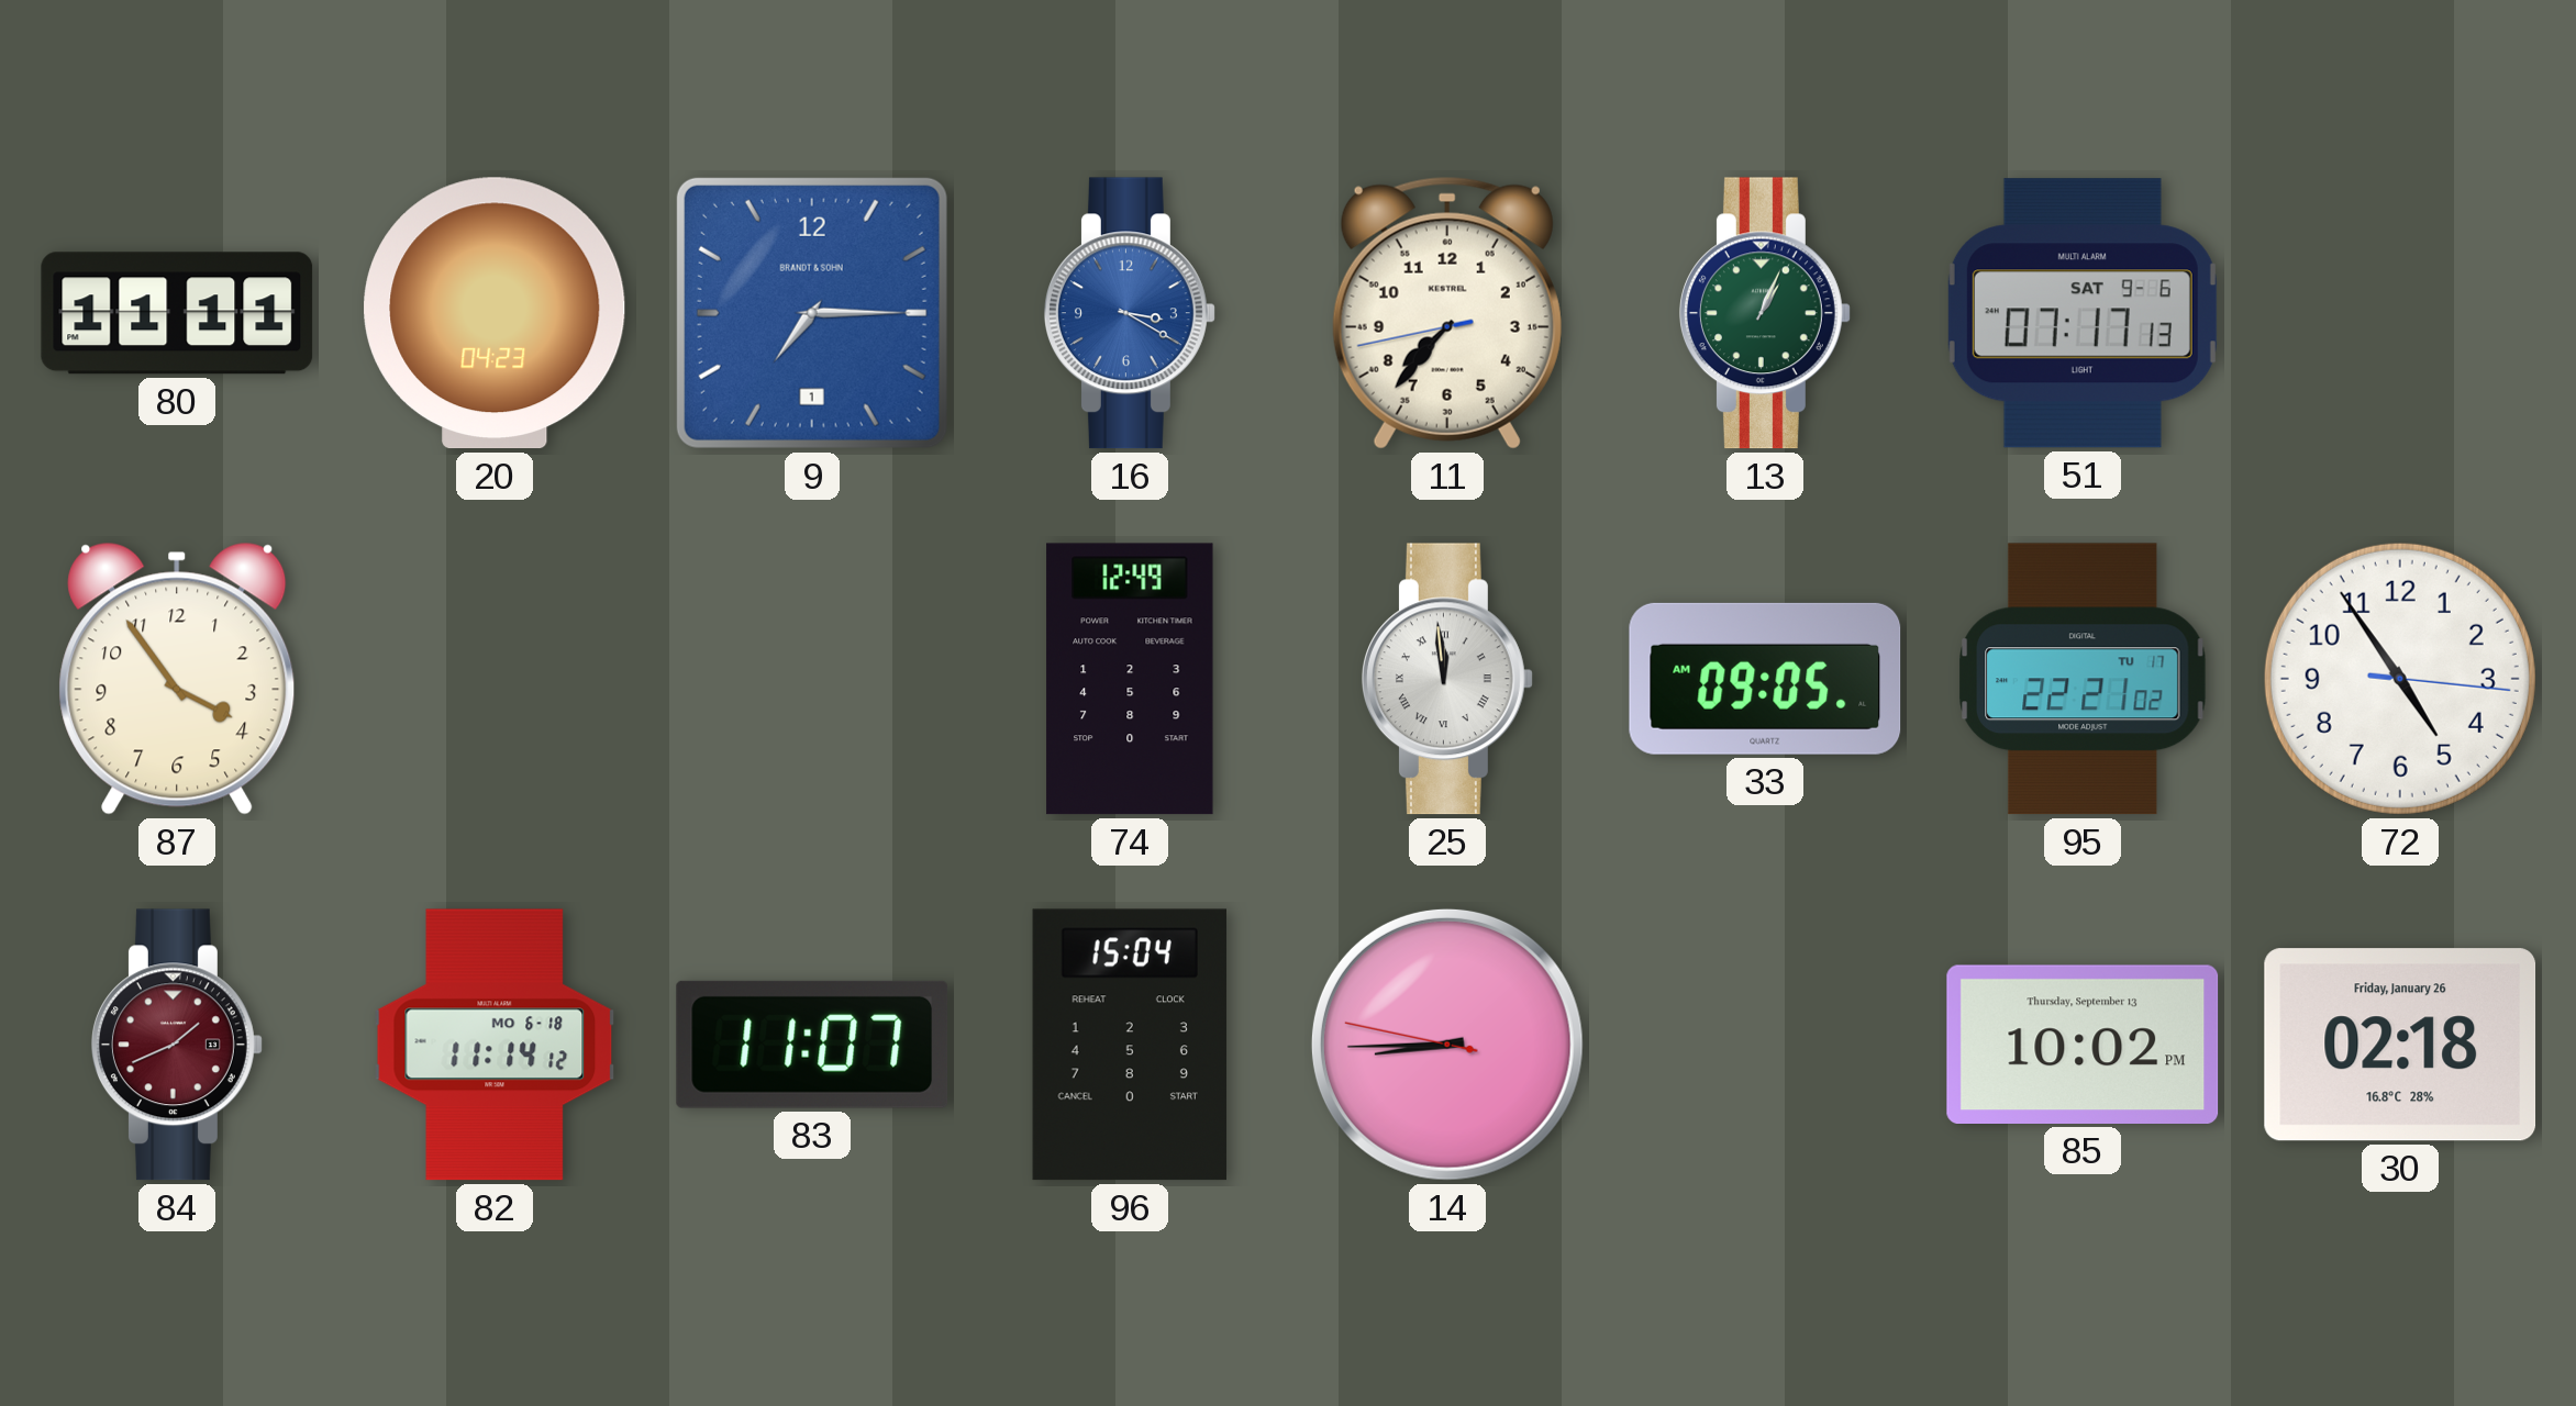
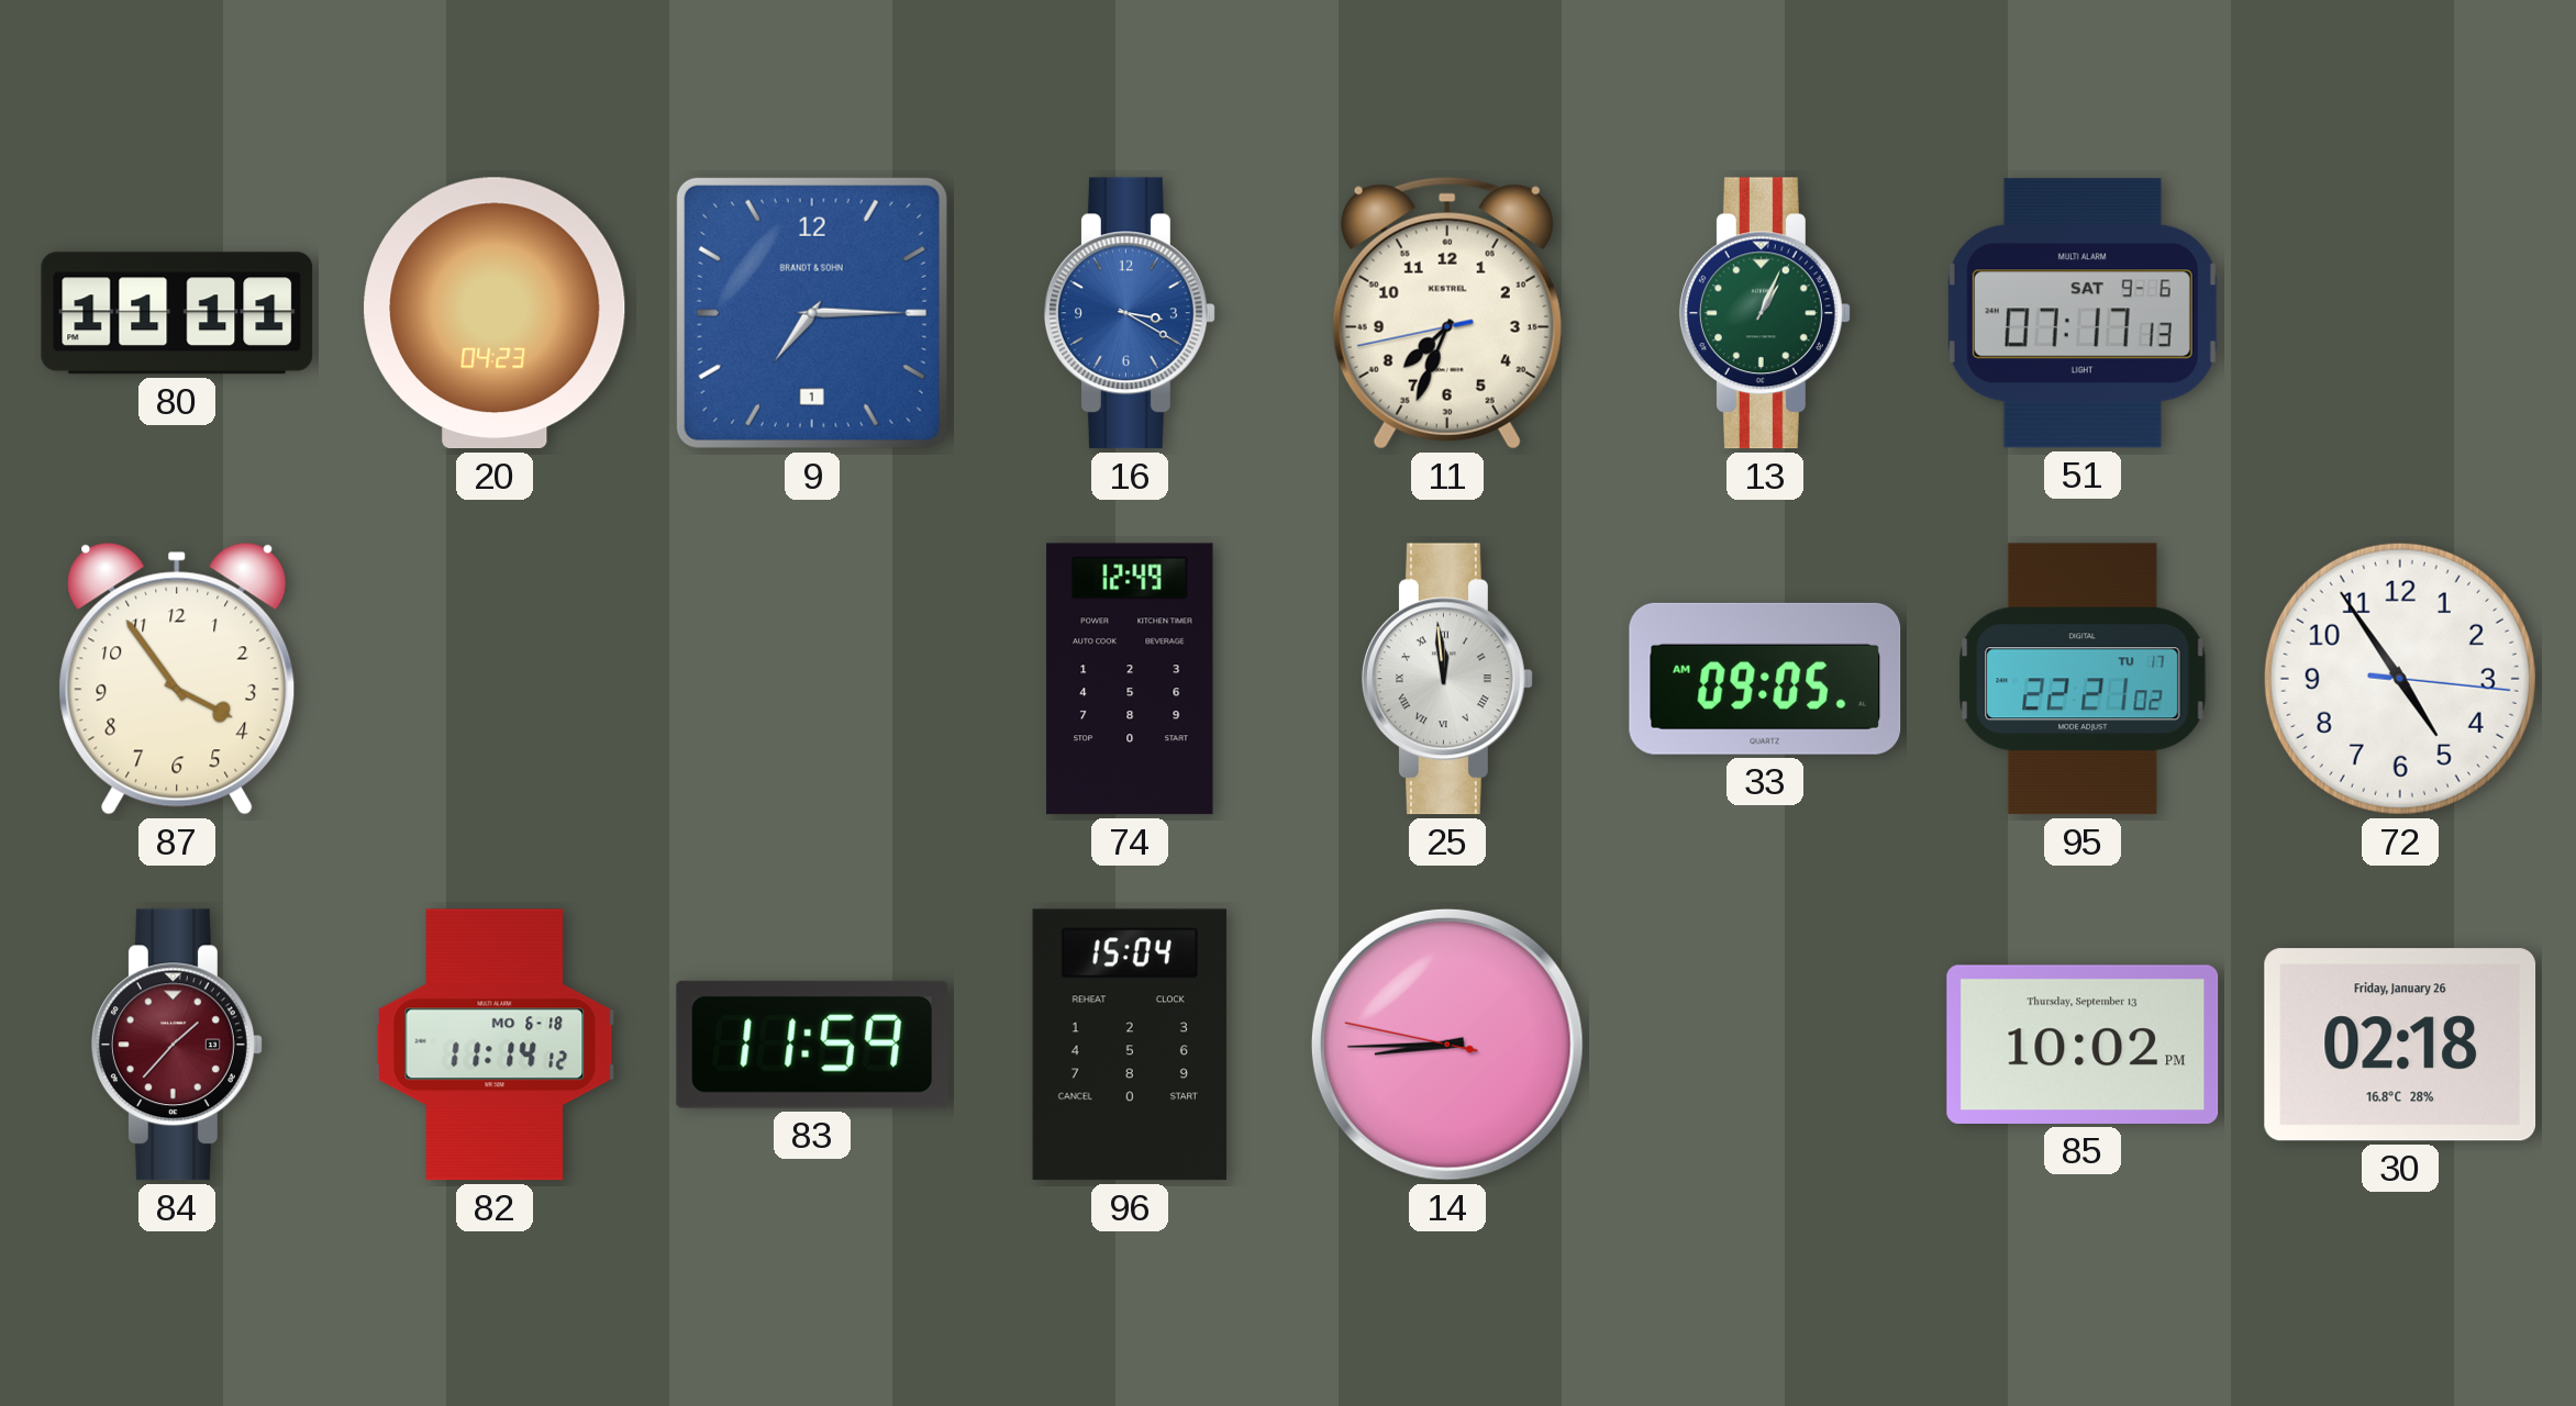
11: 7:36 -> 7:33
84: 1:41 -> 1:37
83: 11:07 -> 11:59
